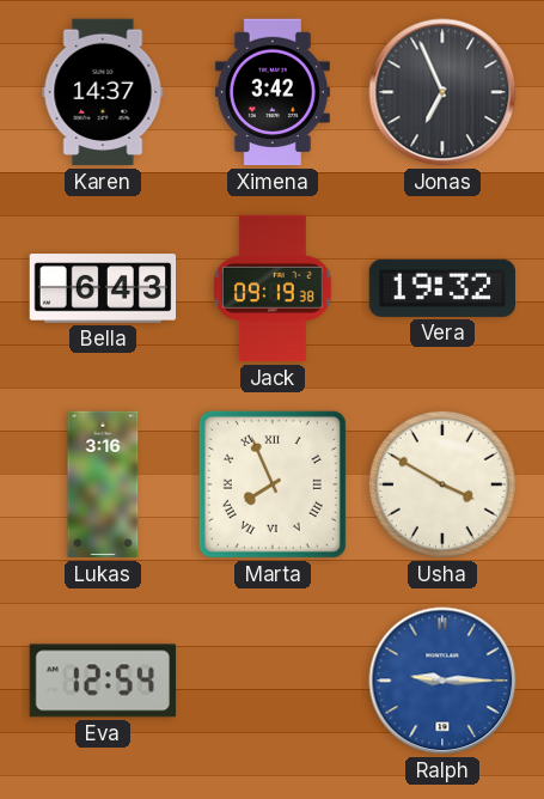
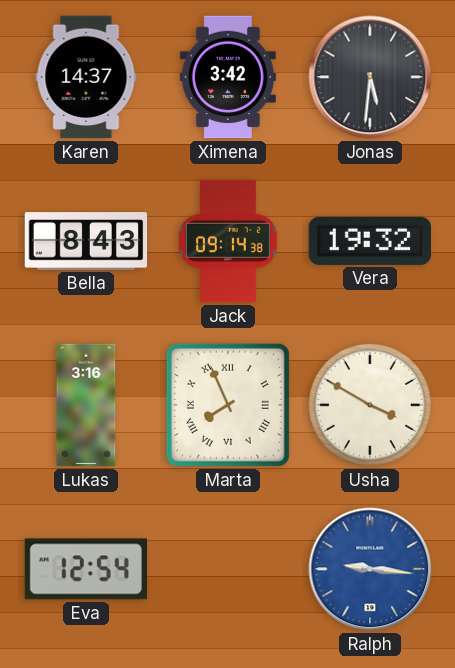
Jonas: 6:56 -> 5:31
Bella: 6:43 -> 8:43
Jack: 09:19 -> 09:14
Ralph: 9:15 -> 9:16
